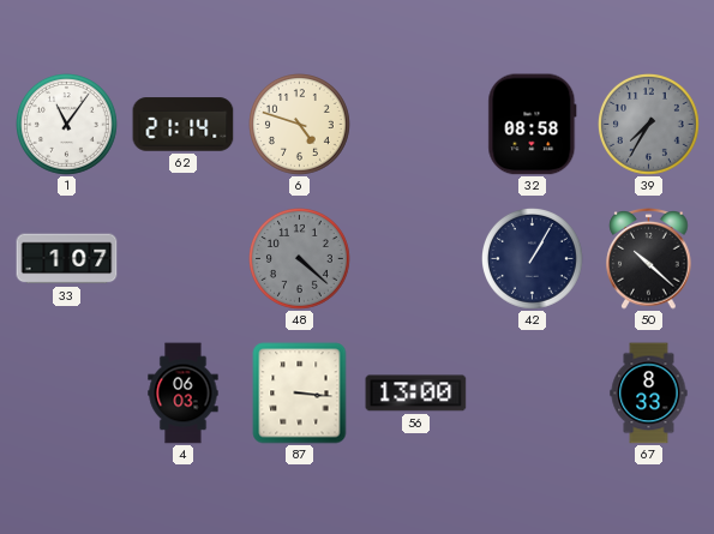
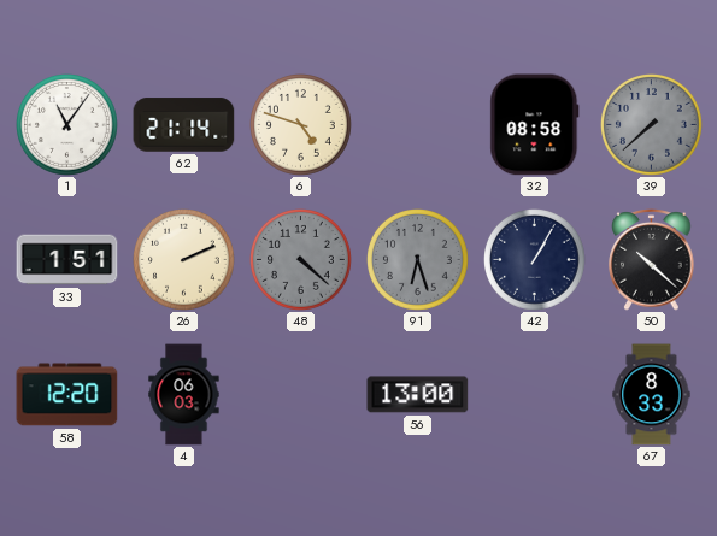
39: 7:35 -> 7:38
33: 1:07 -> 1:51
26: none -> 2:11
91: none -> 6:27
58: none -> 12:20
87: 3:16 -> none
